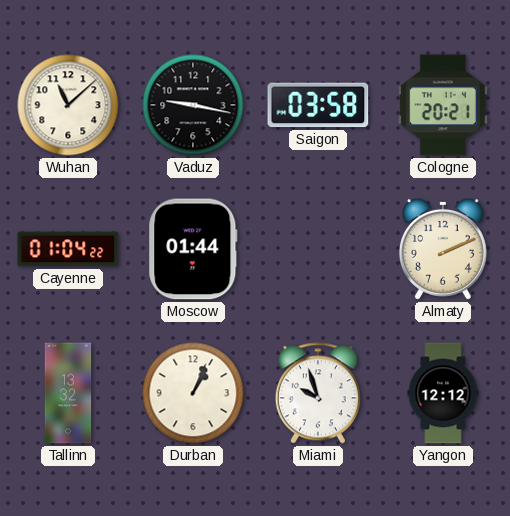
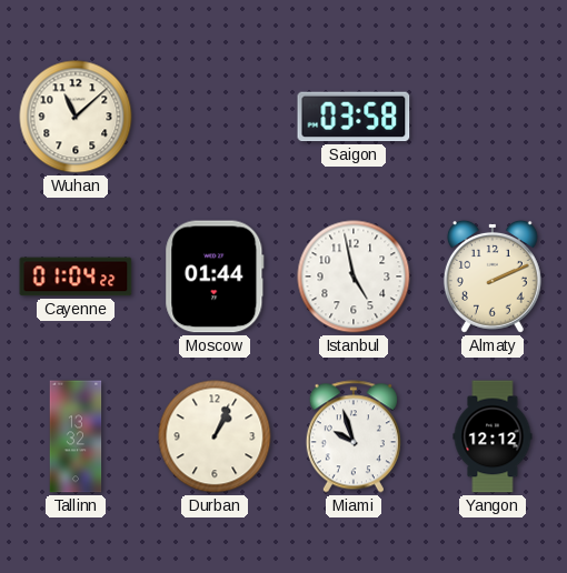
Vaduz: 9:17 -> none
Cologne: 20:21 -> none
Istanbul: none -> 4:58
